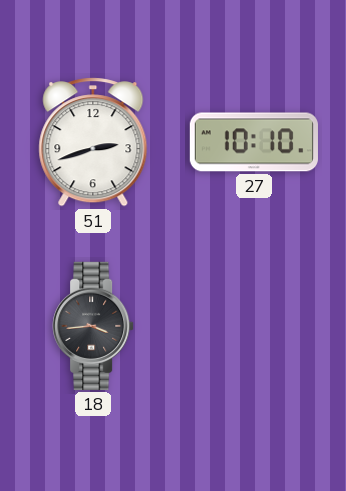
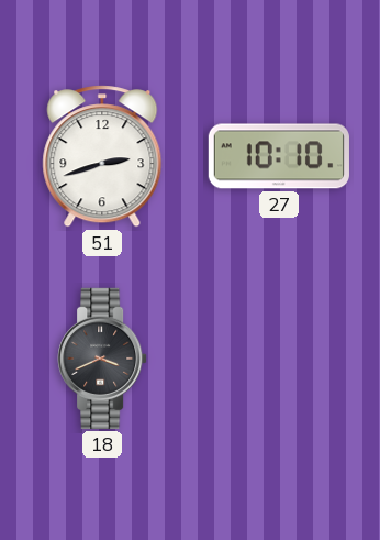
18: 3:44 -> 3:41
